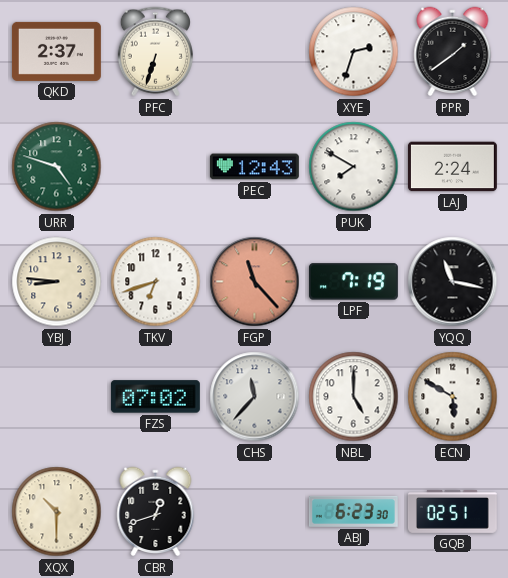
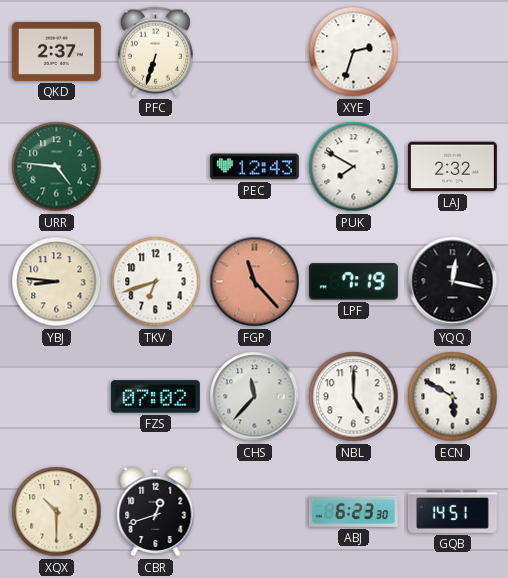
PPR: 1:39 -> none
URR: 4:48 -> 4:46
LAJ: 2:24 -> 2:32
YQQ: 11:17 -> 12:17
GQB: 02:51 -> 14:51
